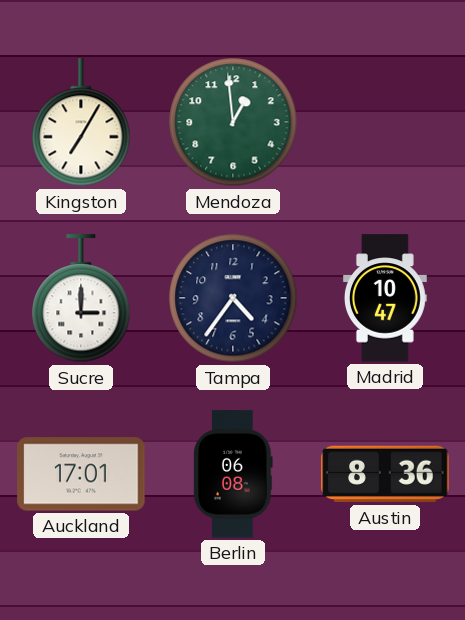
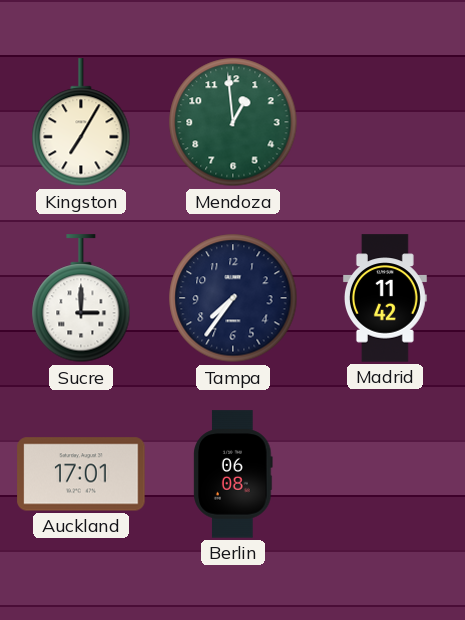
Tampa: 4:36 -> 7:36
Madrid: 10:47 -> 11:42
Austin: 8:36 -> none
